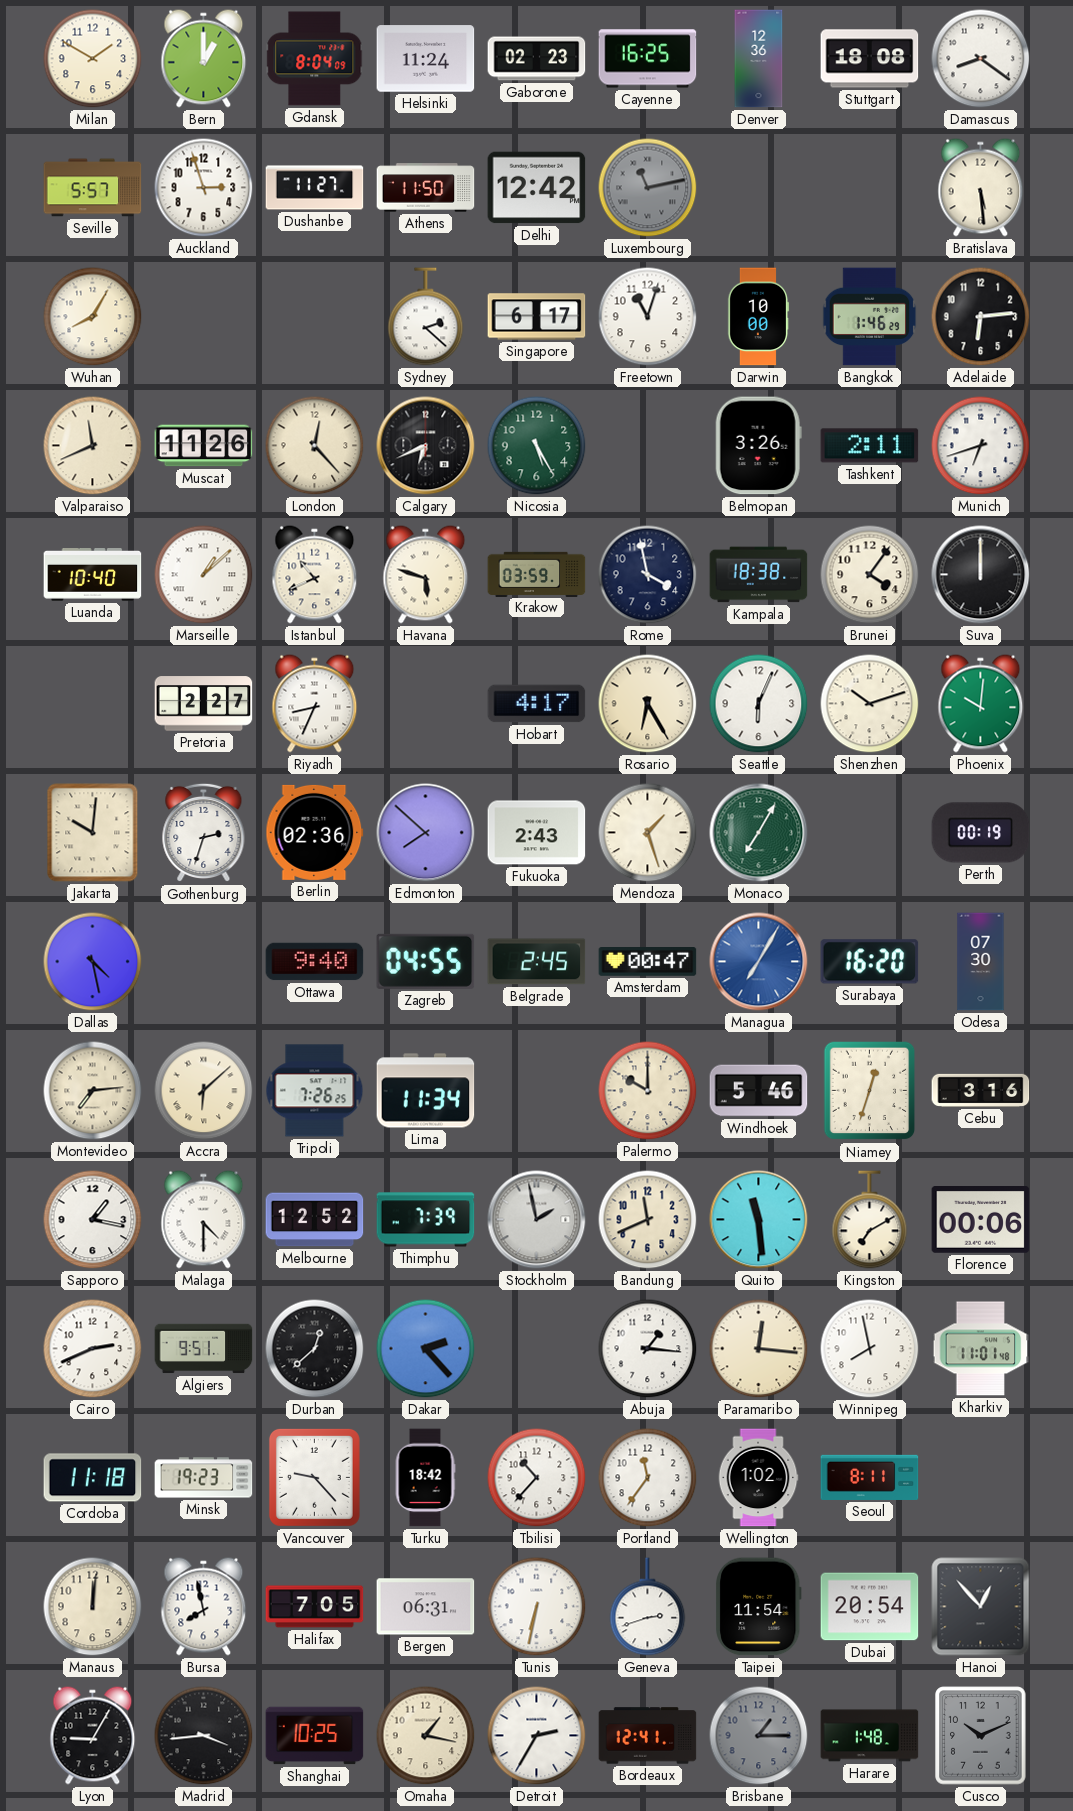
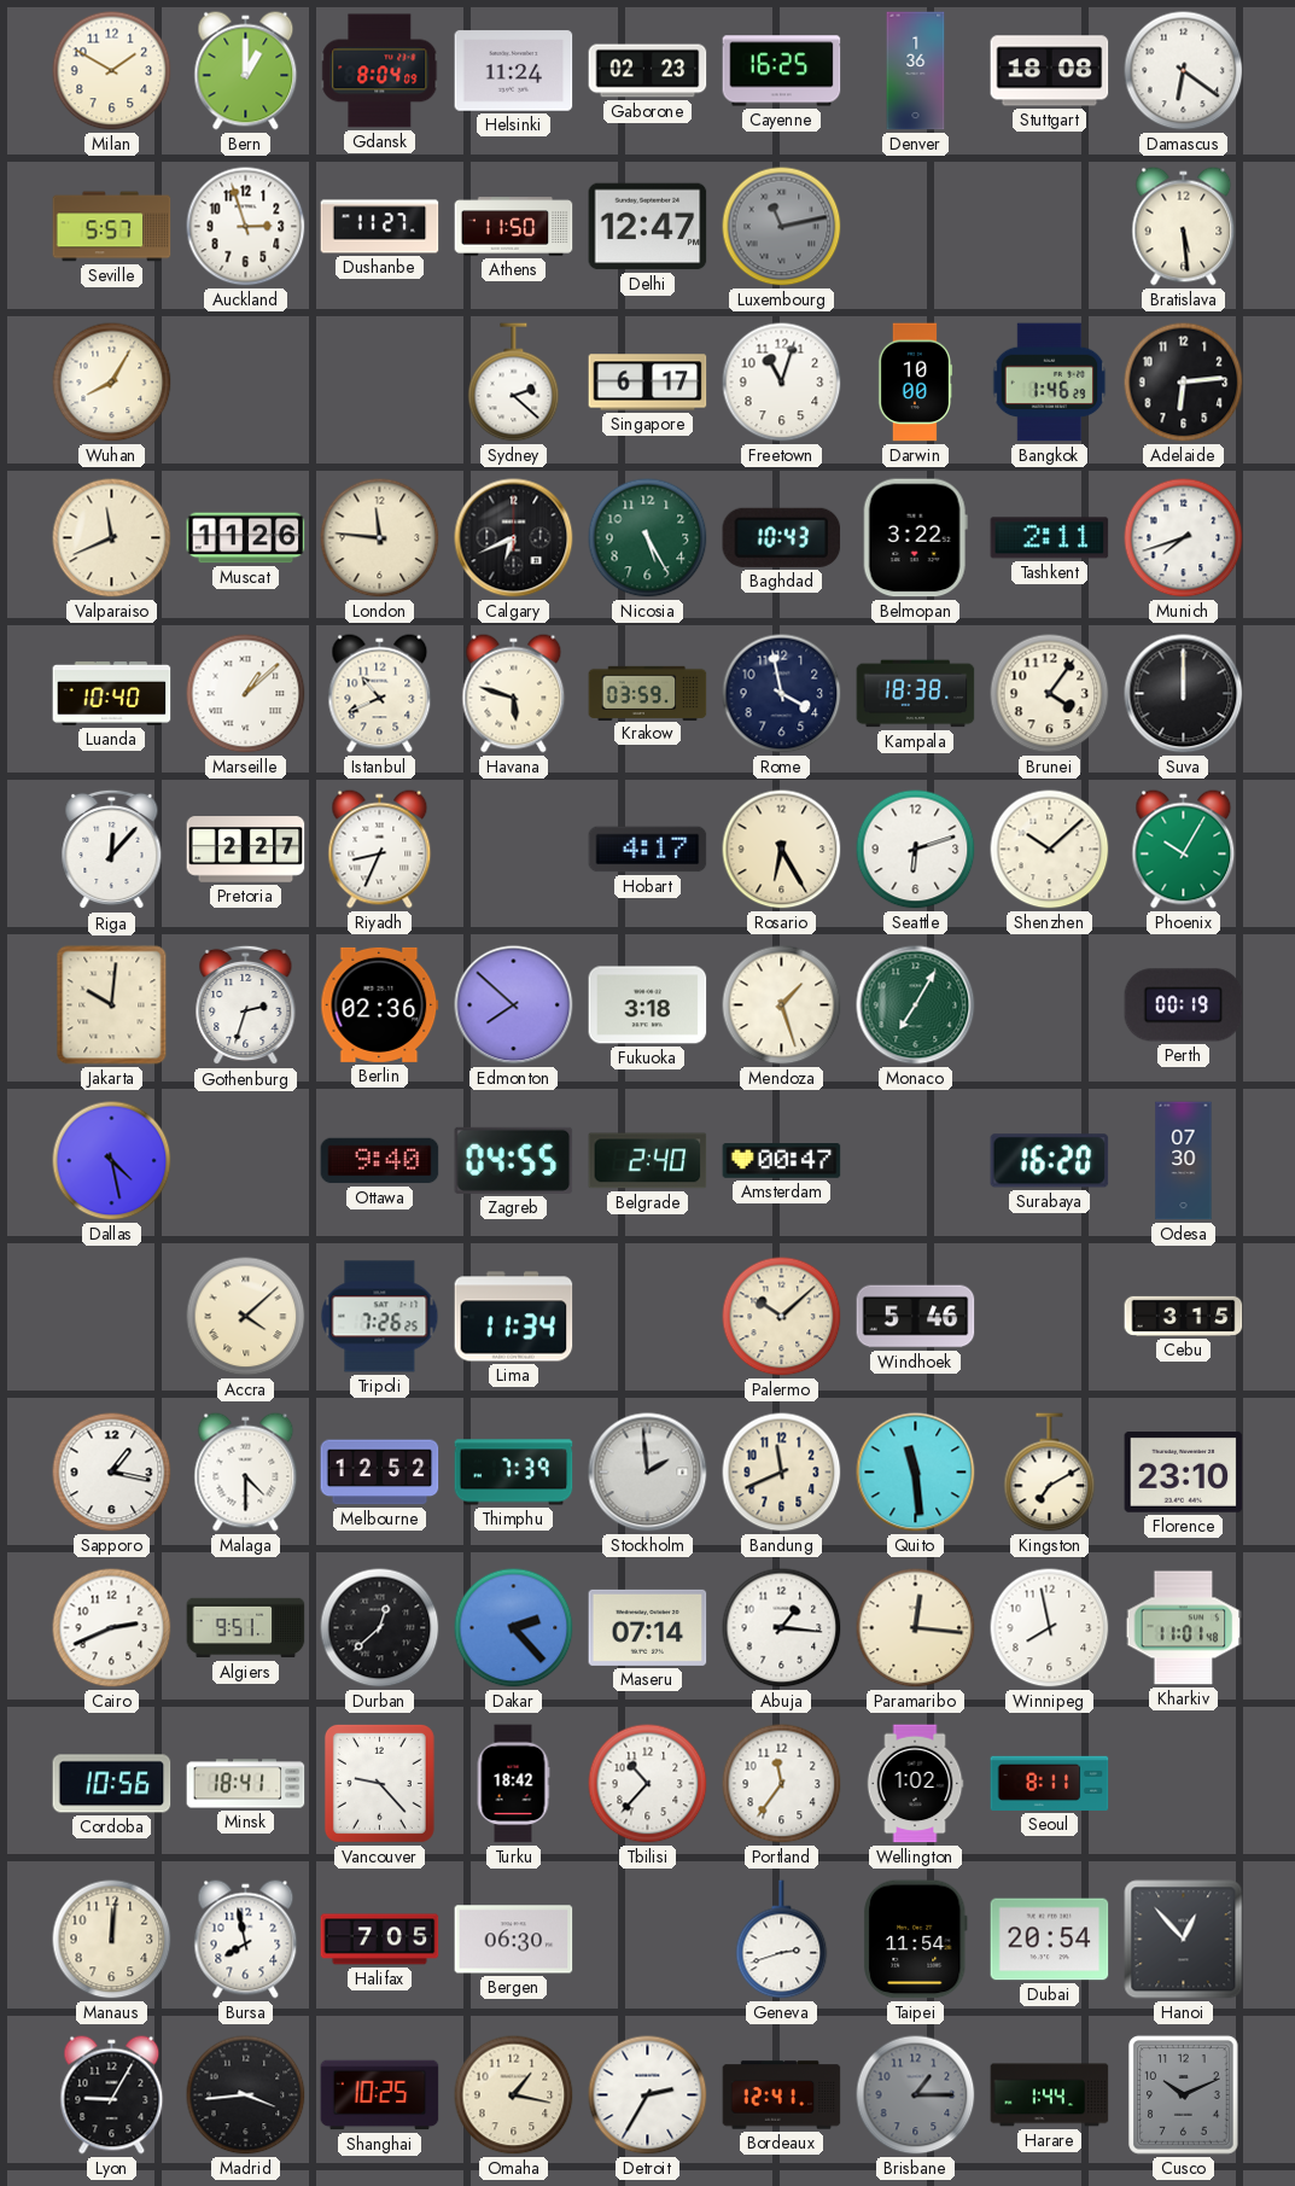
Denver: 12:36 -> 1:36
Damascus: 8:21 -> 6:21
Delhi: 12:42 -> 12:47
London: 12:23 -> 11:46
Baghdad: none -> 10:43
Belmopan: 3:26 -> 3:22
Munich: 6:42 -> 7:42
Riga: none -> 12:07
Seattle: 6:04 -> 6:12
Shenzhen: 10:12 -> 10:08
Phoenix: 10:01 -> 10:05
Fukuoka: 2:43 -> 3:18
Belgrade: 2:45 -> 2:40
Managua: 7:05 -> none
Montevideo: 7:14 -> none
Accra: 6:08 -> 4:08
Palermo: 10:00 -> 10:08
Niamey: 12:33 -> none
Cebu: 3:16 -> 3:15
Stockholm: 1:58 -> 1:59
Florence: 00:06 -> 23:10
Maseru: none -> 07:14
Cordoba: 11:18 -> 10:56
Minsk: 19:23 -> 18:41
Bergen: 06:31 -> 06:30
Tunis: 6:32 -> none
Harare: 1:48 -> 1:44
